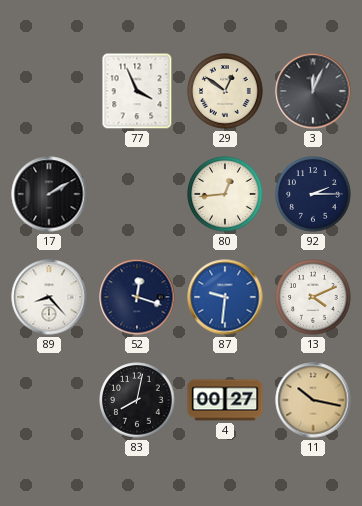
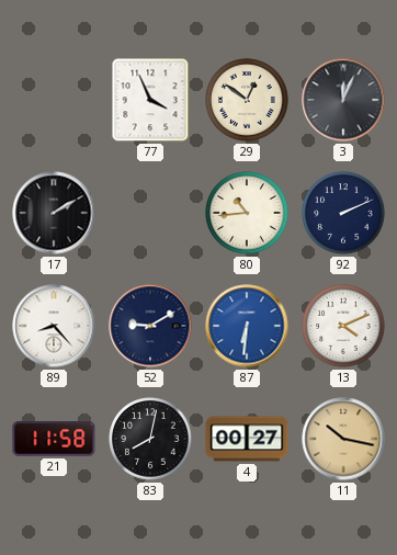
80: 12:44 -> 10:44
92: 2:15 -> 2:11
52: 12:18 -> 9:10
87: 9:31 -> 6:31
21: none -> 11:58
